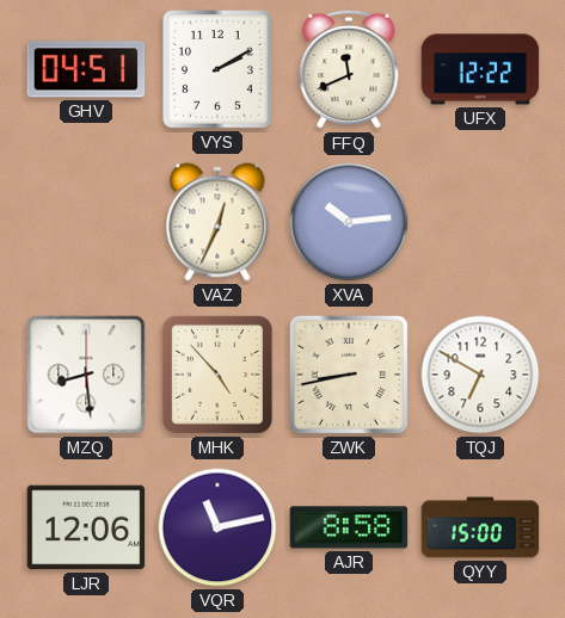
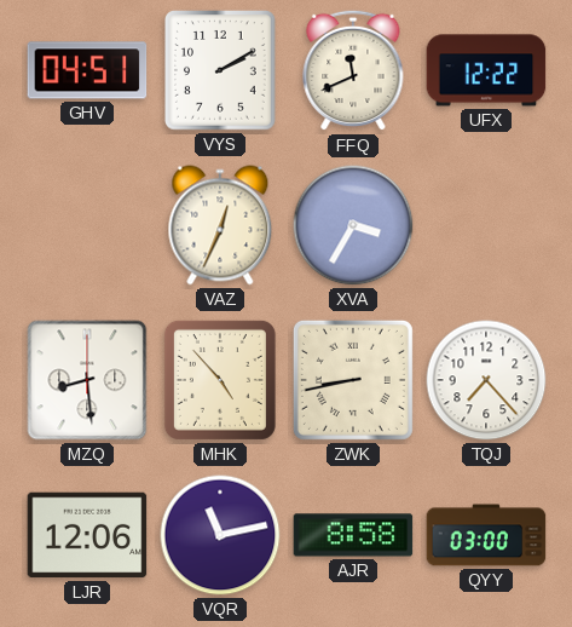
XVA: 10:14 -> 3:35
TQJ: 6:50 -> 7:23
QYY: 15:00 -> 03:00
